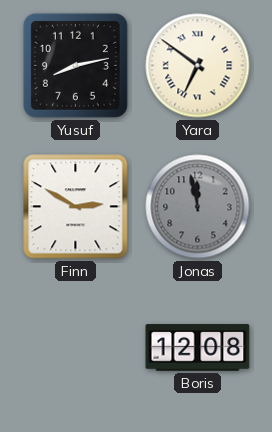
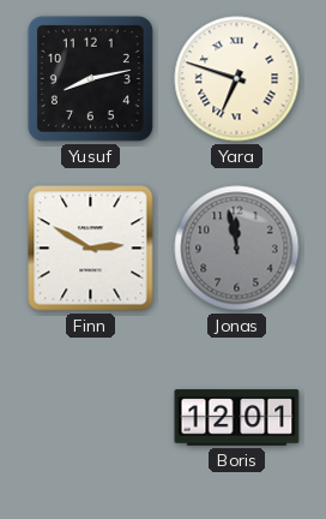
Yara: 6:51 -> 6:48
Boris: 12:08 -> 12:01
